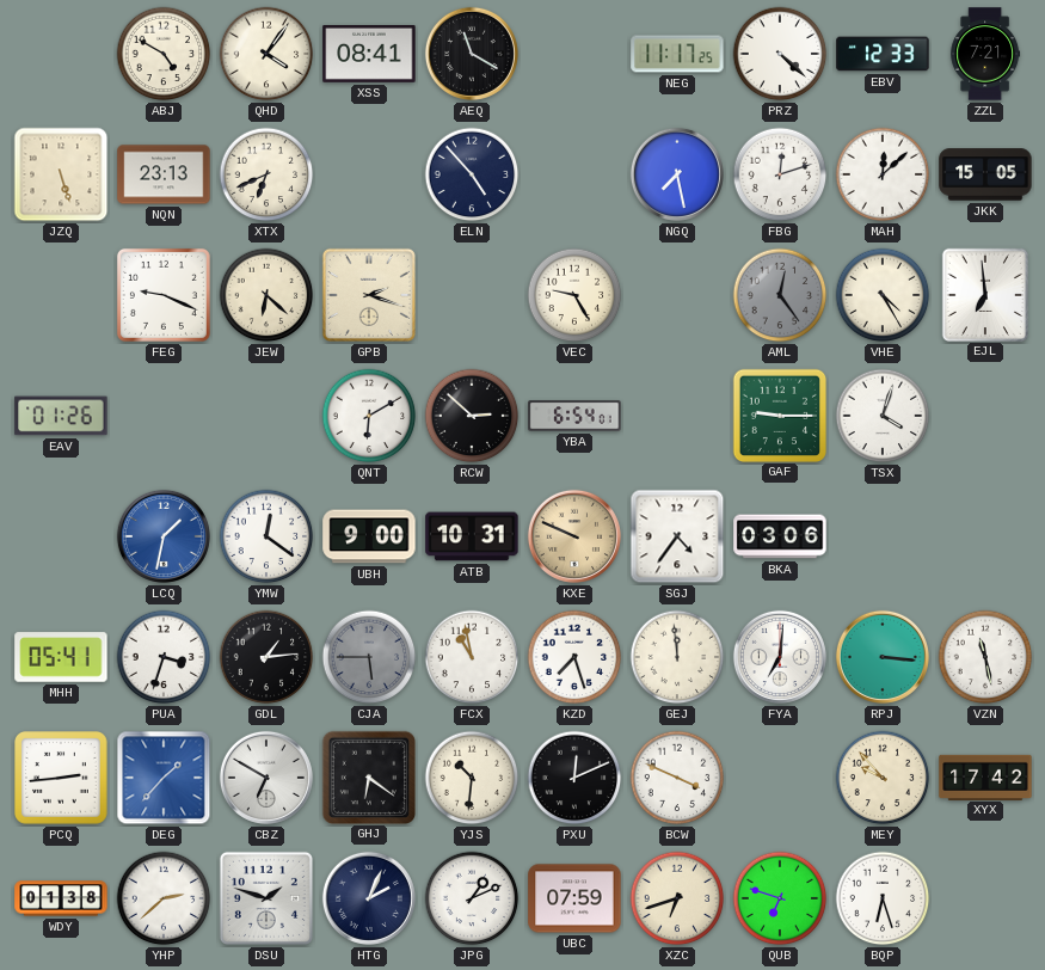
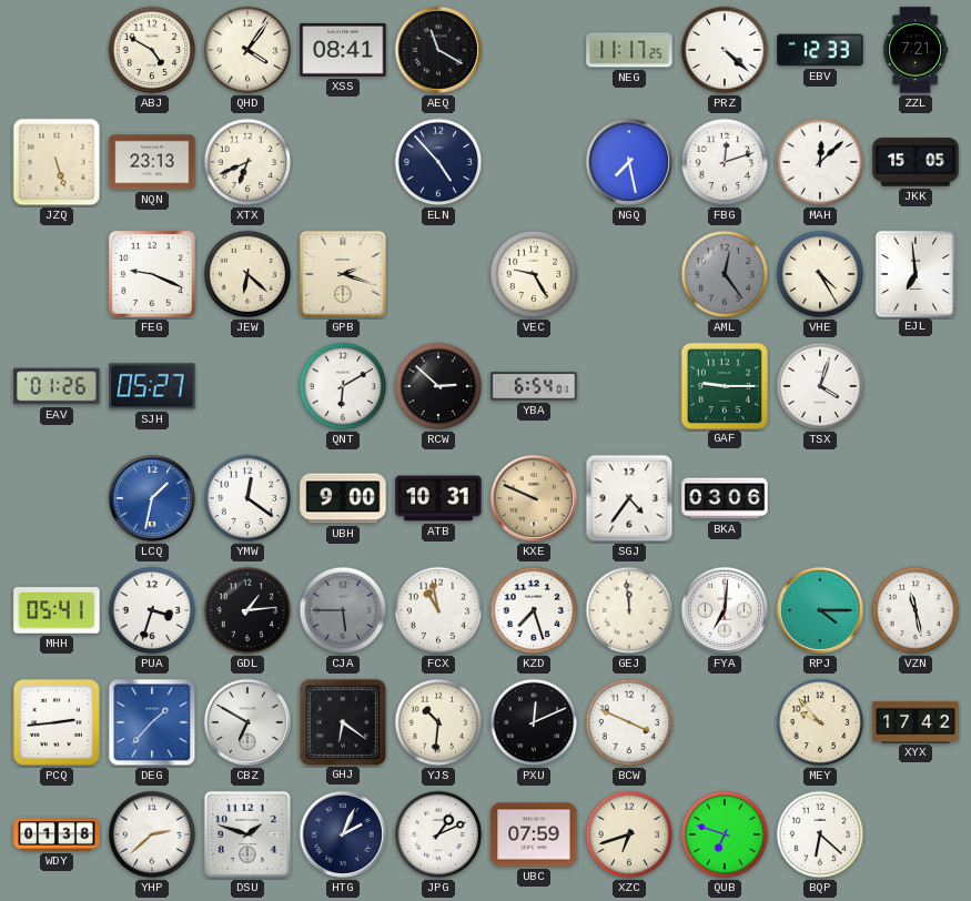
SJH: none -> 05:27
RPJ: 3:16 -> 4:15
BQP: 6:27 -> 6:22
